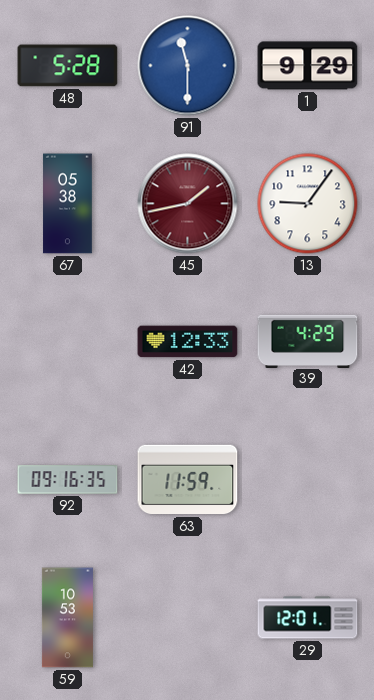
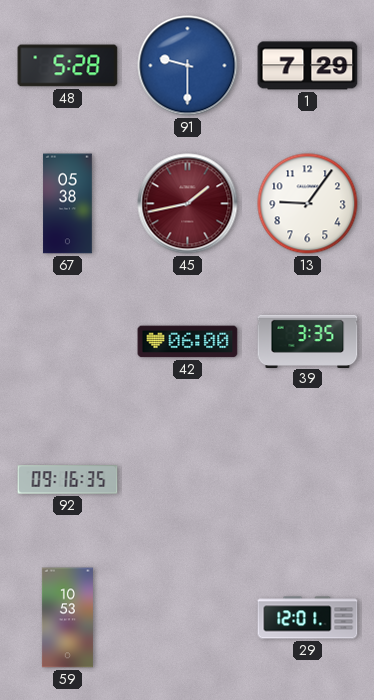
91: 11:30 -> 9:30
1: 9:29 -> 7:29
42: 12:33 -> 06:00
39: 4:29 -> 3:35
63: 11:59 -> none
